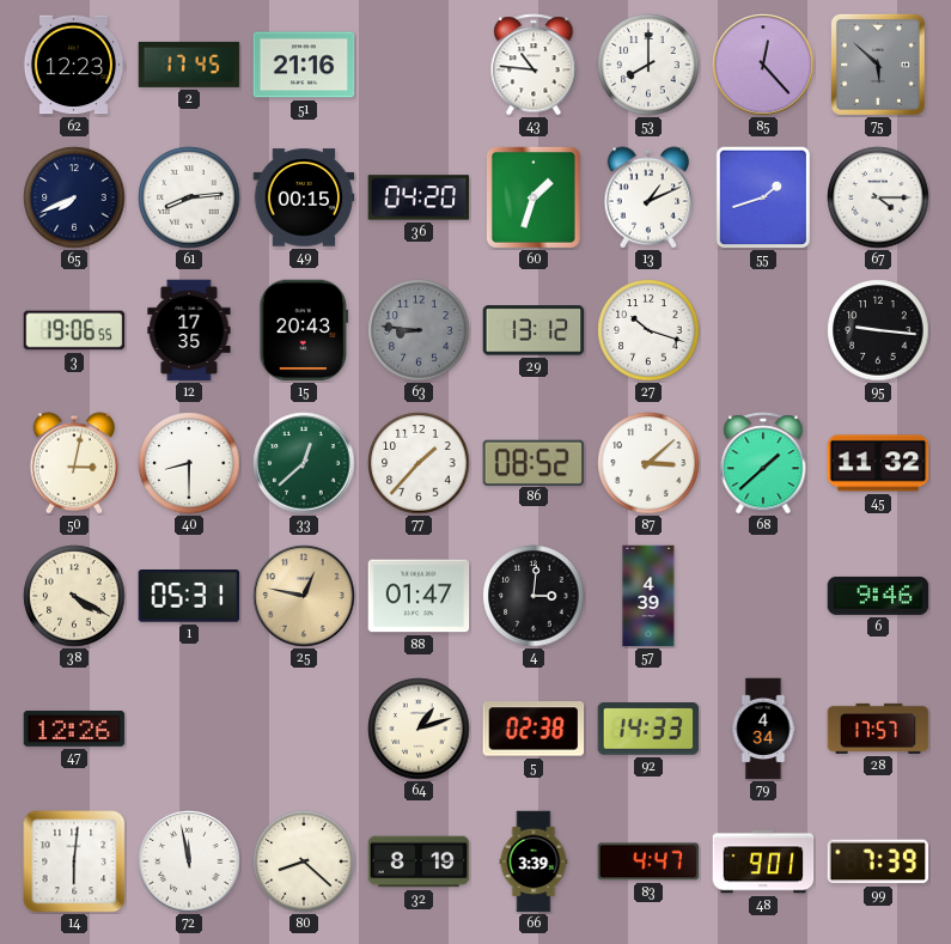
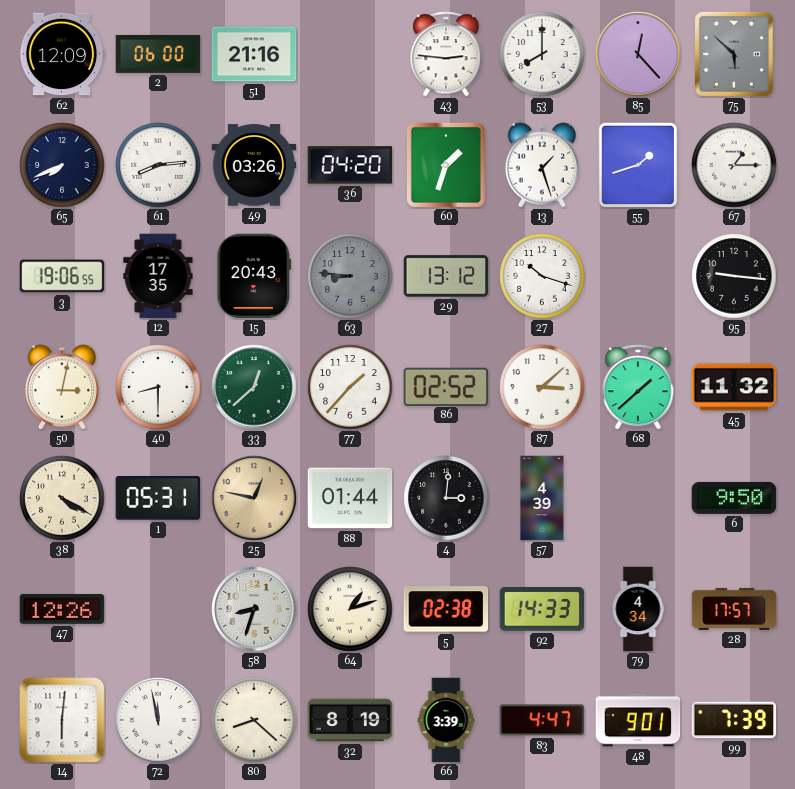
62: 12:23 -> 12:09
2: 17:45 -> 06:00
43: 10:46 -> 2:46
49: 00:15 -> 03:26
13: 1:11 -> 1:27
67: 4:15 -> 1:15
86: 08:52 -> 02:52
88: 01:47 -> 01:44
6: 9:46 -> 9:50
58: none -> 8:33
